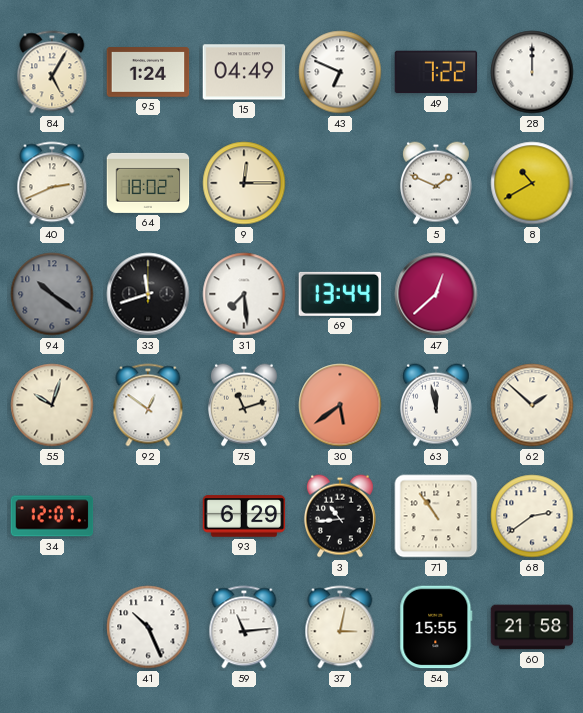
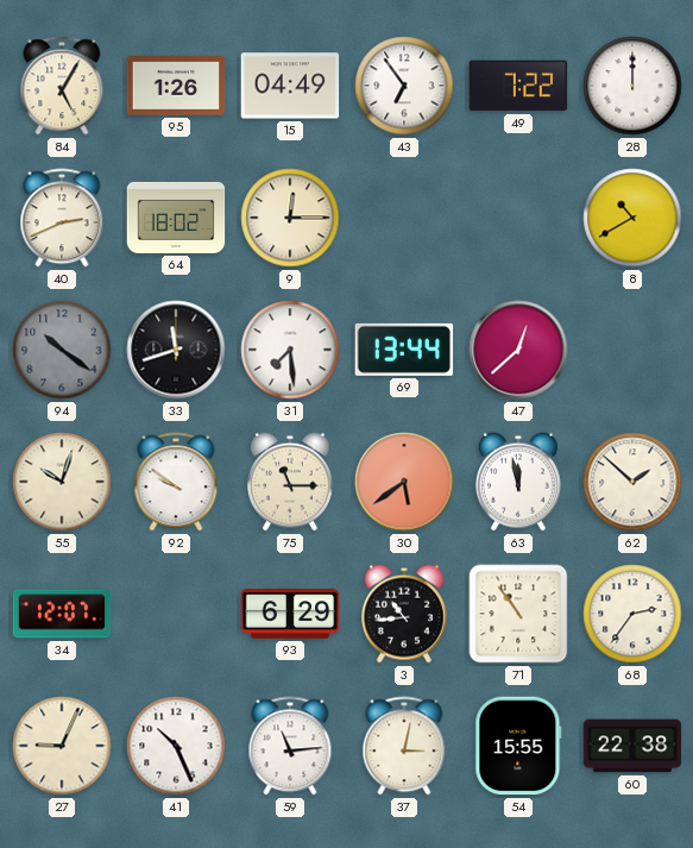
95: 1:24 -> 1:26
43: 6:49 -> 6:54
5: 1:49 -> none
92: 12:51 -> 9:51
75: 11:12 -> 11:15
68: 2:39 -> 2:36
27: none -> 9:04
60: 21:58 -> 22:38
